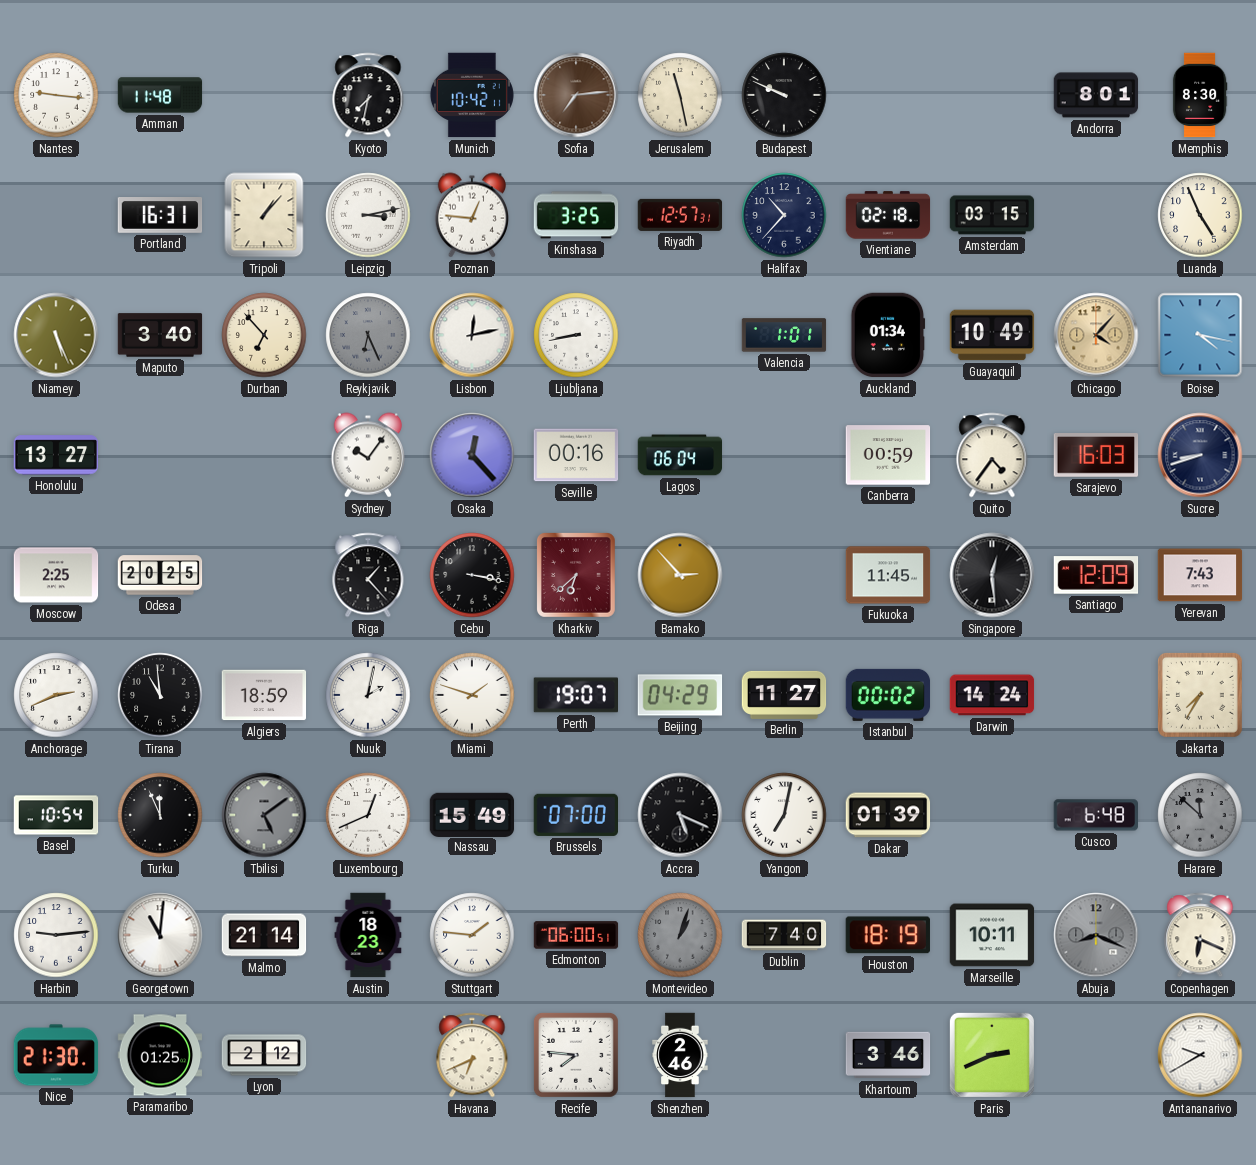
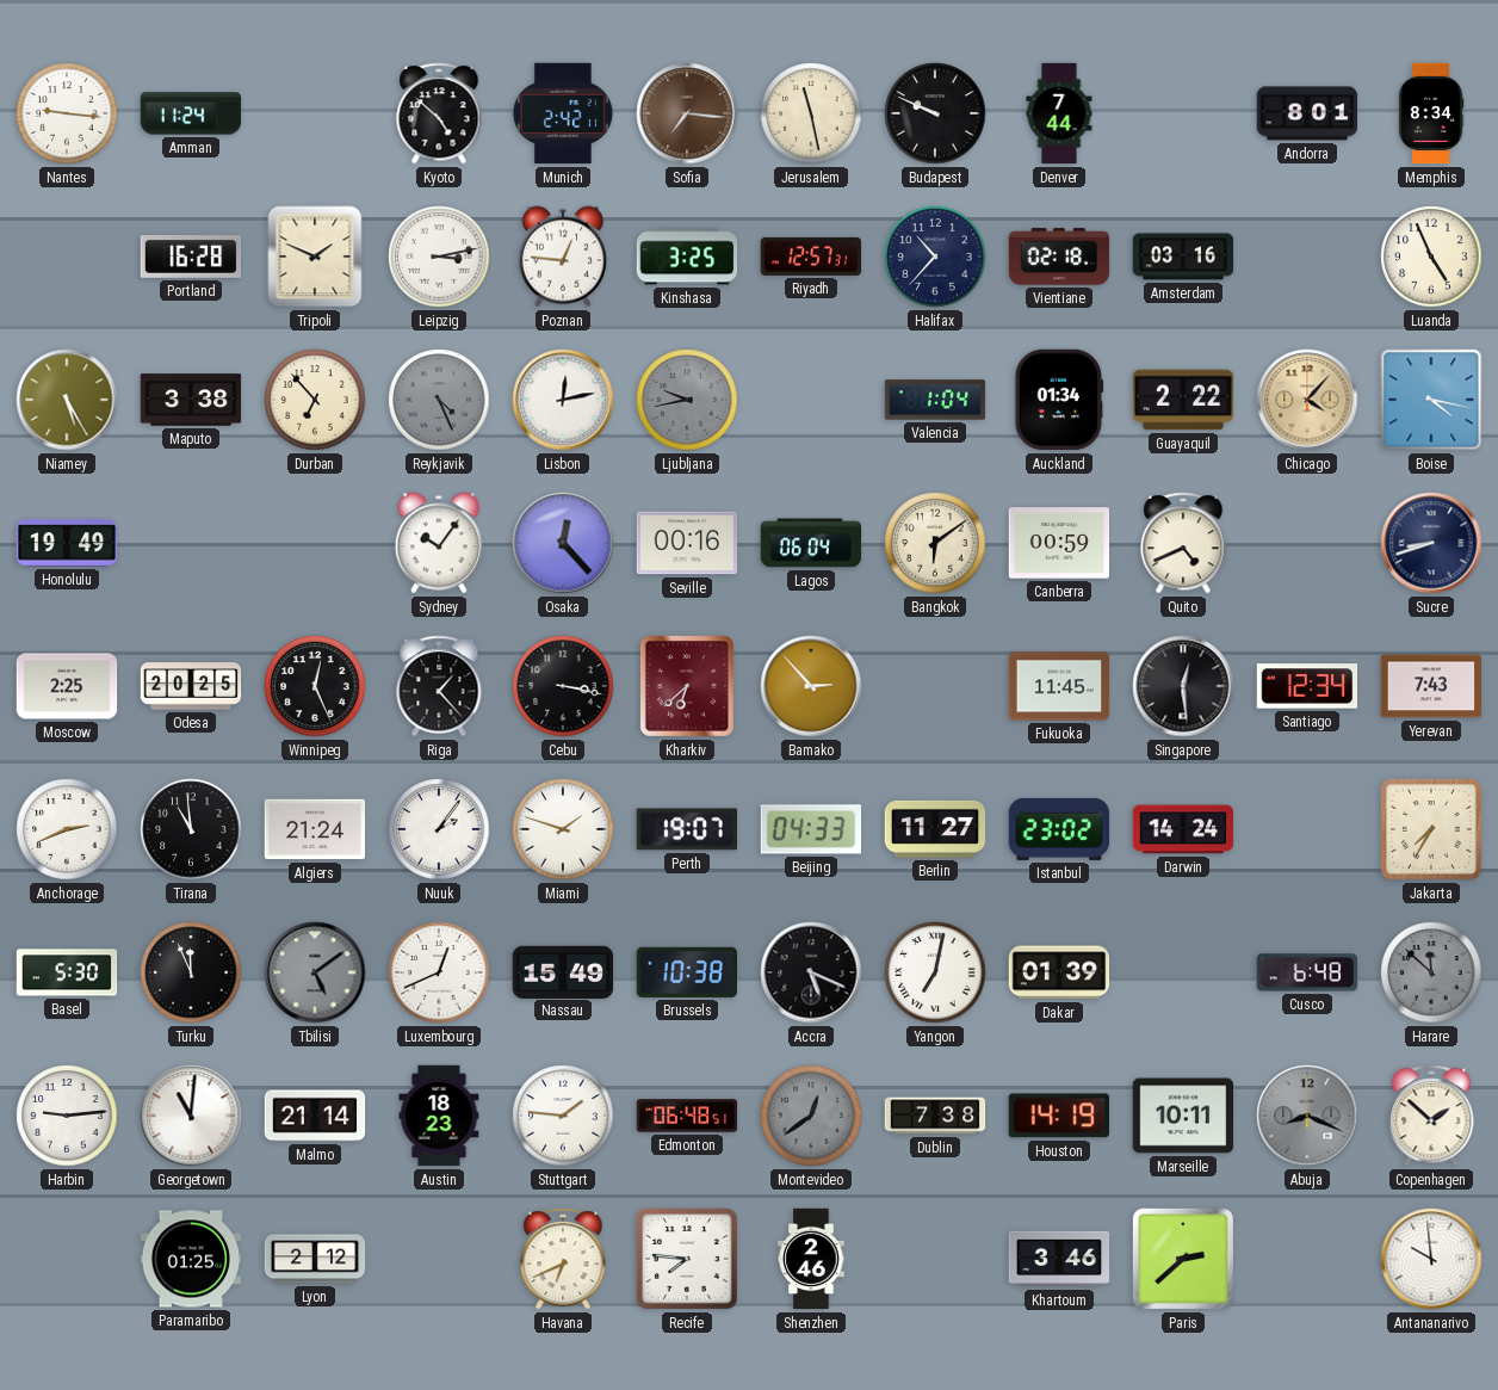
Amman: 11:48 -> 11:24
Kyoto: 7:32 -> 4:52
Munich: 10:42 -> 2:42
Sofia: 7:14 -> 7:16
Denver: none -> 7:44
Memphis: 8:30 -> 8:34
Portland: 16:31 -> 16:28
Tripoli: 1:07 -> 1:49
Amsterdam: 03:15 -> 03:16
Niamey: 5:26 -> 5:25
Maputo: 3:40 -> 3:38
Reykjavik: 6:26 -> 4:26
Ljubljana: 8:43 -> 9:43
Ljubljana dial: white -> grey
Valencia: 1:01 -> 1:04
Guayaquil: 10:49 -> 2:22
Honolulu: 13:27 -> 19:49
Bangkok: none -> 6:09
Quito: 4:36 -> 4:41
Sarajevo: 16:03 -> none
Winnipeg: none -> 12:26
Santiago: 12:09 -> 12:34
Algiers: 18:59 -> 21:24
Nuuk: 2:02 -> 2:06
Beijing: 04:29 -> 04:33
Istanbul: 00:02 -> 23:02
Basel: 10:54 -> 5:30
Brussels: 07:00 -> 10:38
Edmonton: 06:00 -> 06:48
Montevideo: 1:03 -> 12:39
Dublin: 7:40 -> 7:38
Houston: 18:19 -> 14:19
Copenhagen: 6:19 -> 1:52
Nice: 21:30 -> none
Paris: 2:41 -> 2:38
Antananarivo: 9:40 -> 9:59
